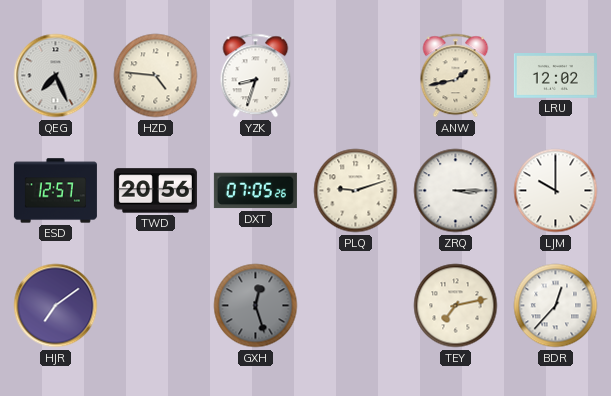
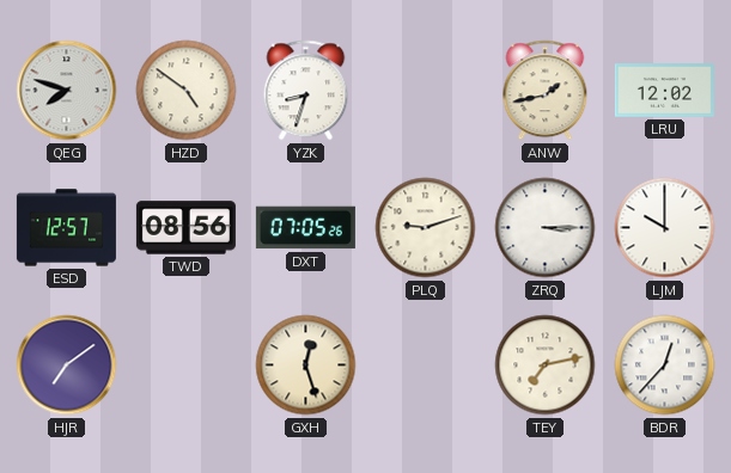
QEG: 7:26 -> 7:48
HZD: 4:46 -> 4:51
TWD: 20:56 -> 08:56
GXH dial: grey -> cream
